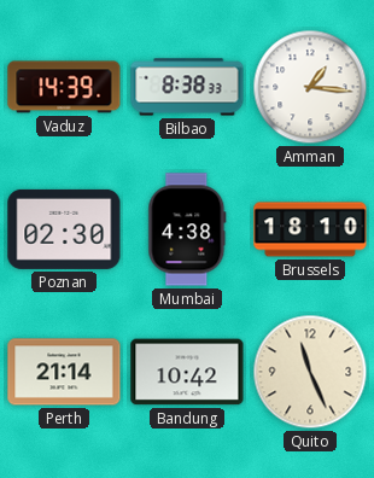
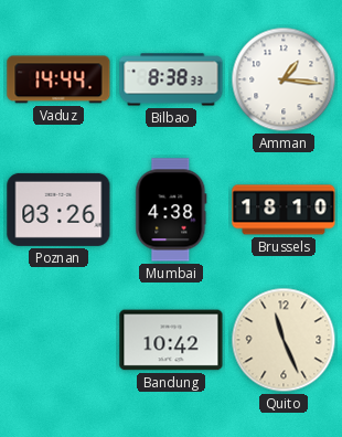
Vaduz: 14:39 -> 14:44
Poznan: 02:30 -> 03:26
Perth: 21:14 -> none
